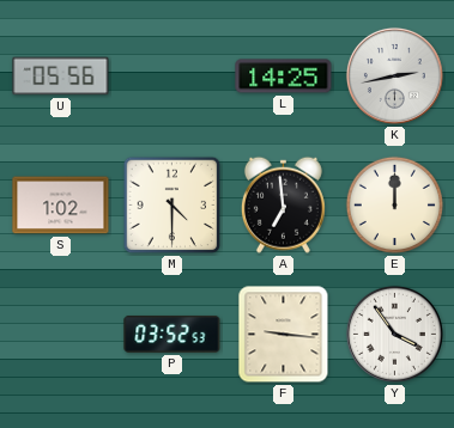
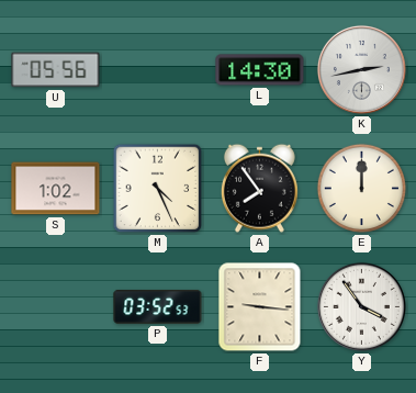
L: 14:25 -> 14:30
M: 4:30 -> 4:26
A: 6:59 -> 7:54
